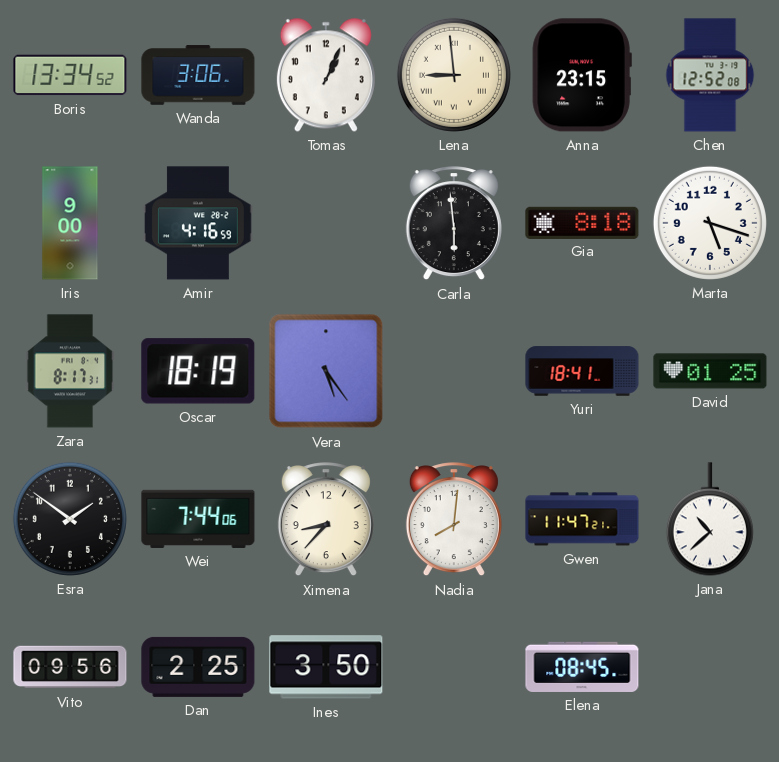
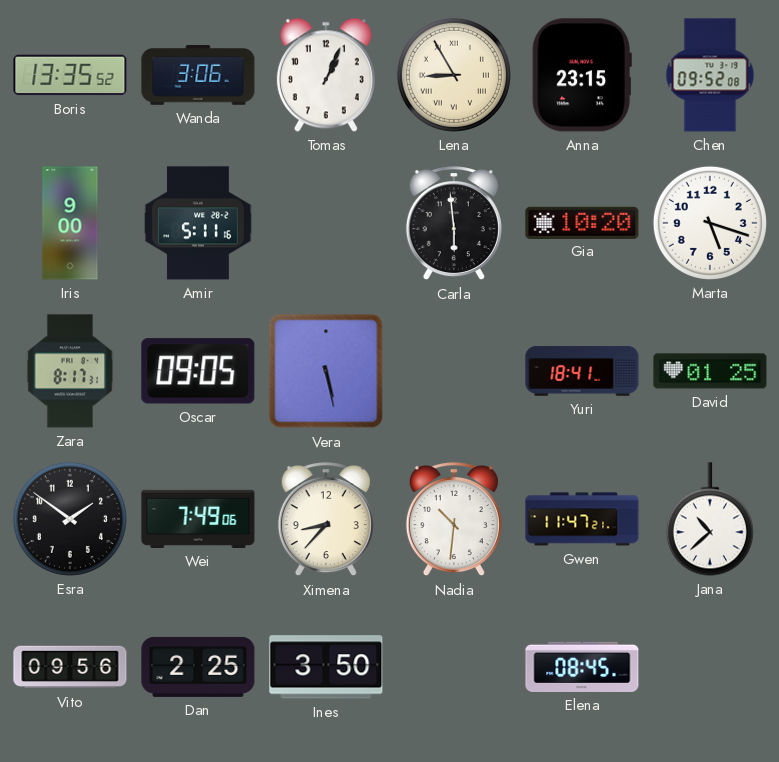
Boris: 13:34 -> 13:35
Lena: 8:59 -> 8:55
Chen: 12:52 -> 09:52
Amir: 4:16 -> 5:11
Gia: 8:18 -> 10:20
Oscar: 18:19 -> 09:05
Vera: 5:24 -> 5:28
Wei: 7:44 -> 7:49
Nadia: 8:01 -> 10:31
